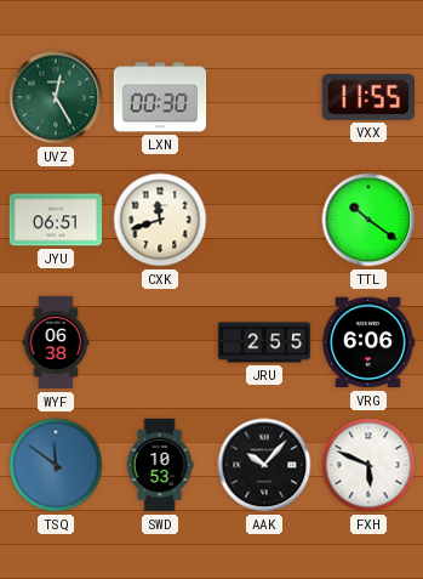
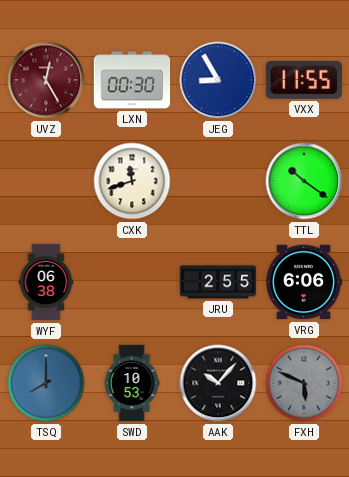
UVZ dial: green -> burgundy
JEG: none -> 8:55
JYU: 06:51 -> none
TSQ: 11:51 -> 8:00
FXH dial: white -> grey
